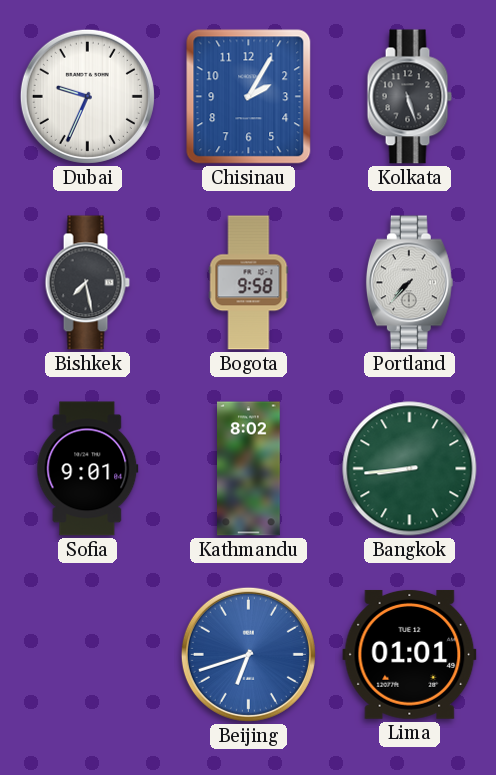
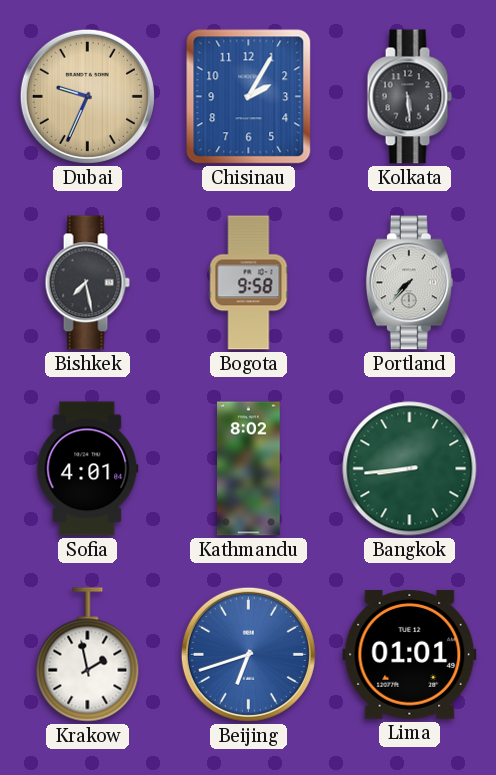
Dubai dial: white -> champagne
Kolkata: 5:27 -> 5:29
Sofia: 9:01 -> 4:01
Krakow: none -> 1:58
